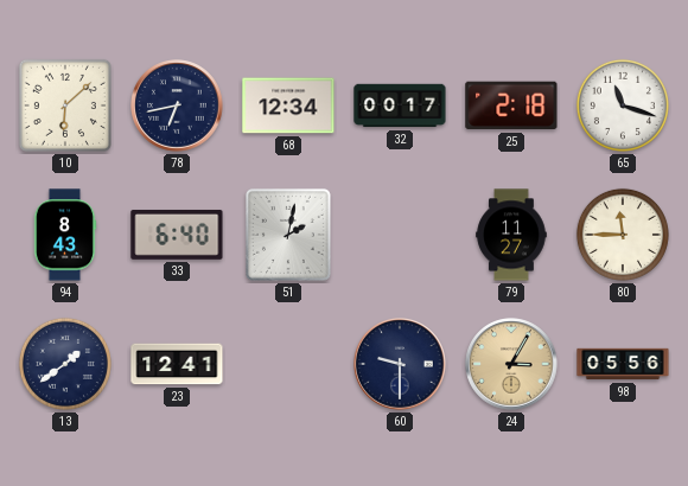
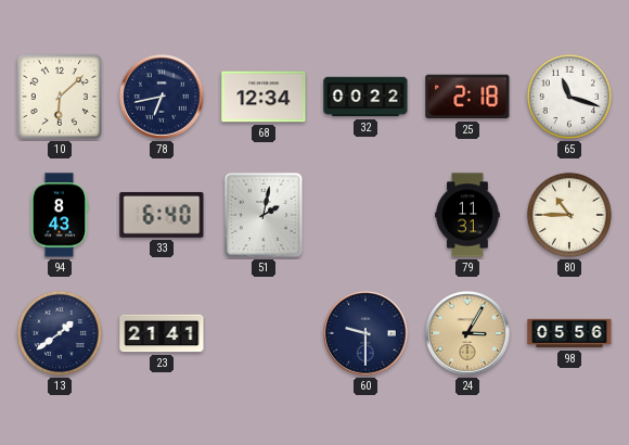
32: 00:17 -> 00:22
79: 11:27 -> 11:31
80: 11:45 -> 10:45
23: 12:41 -> 21:41
